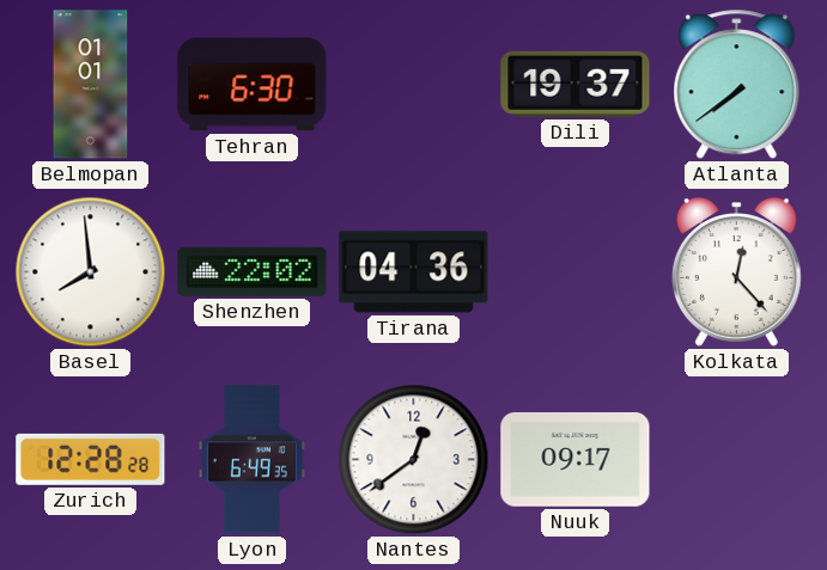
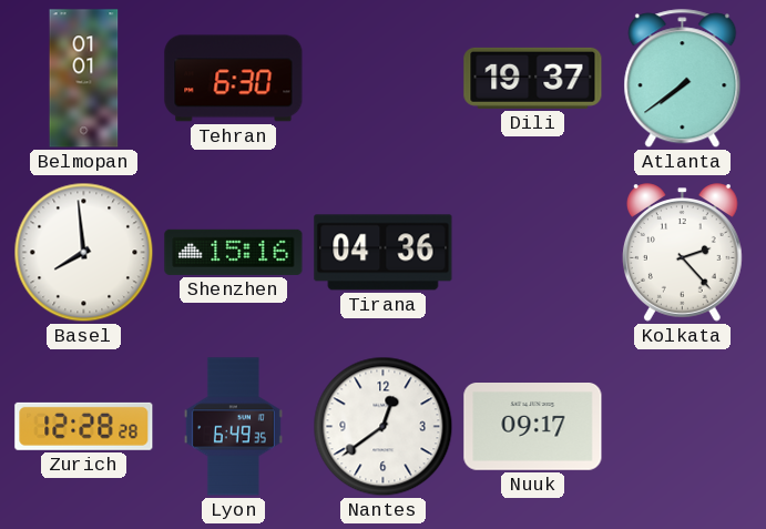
Shenzhen: 22:02 -> 15:16
Kolkata: 12:23 -> 2:23
